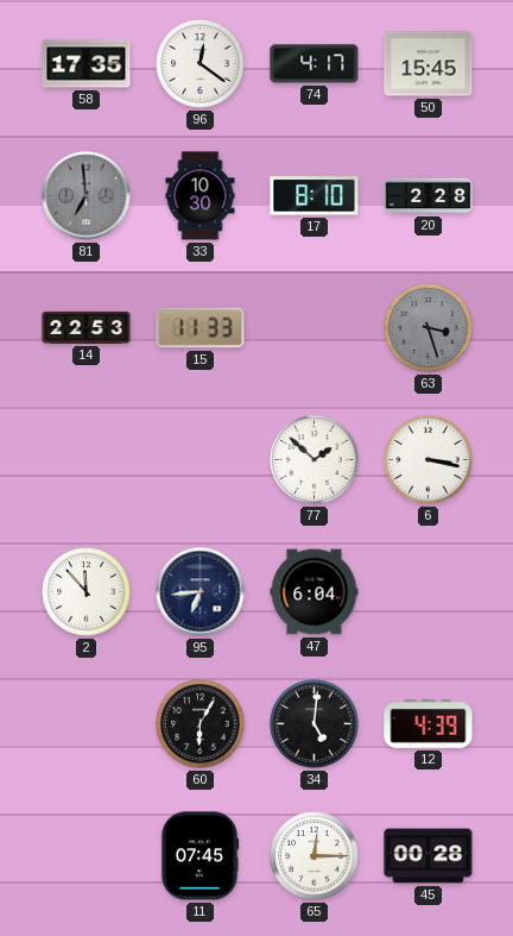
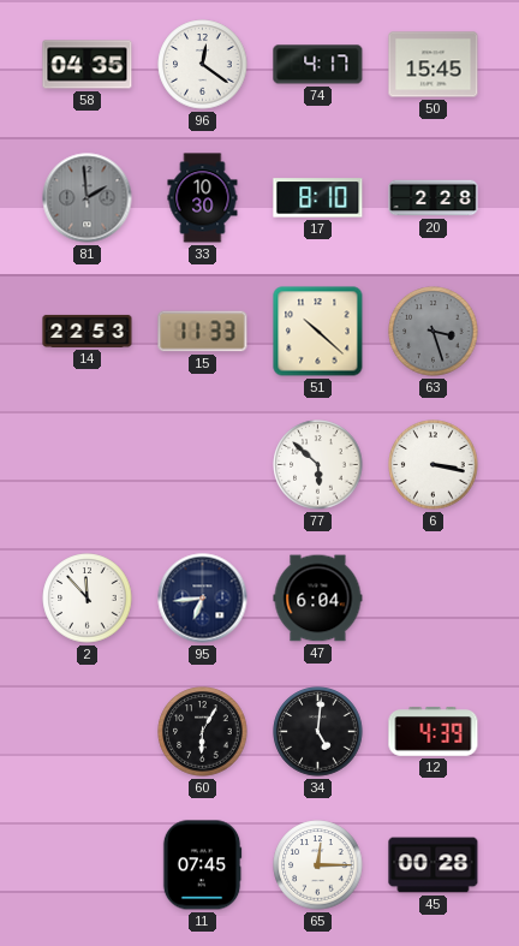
58: 17:35 -> 04:35
81: 6:59 -> 1:59
51: none -> 10:22
77: 1:52 -> 5:52
